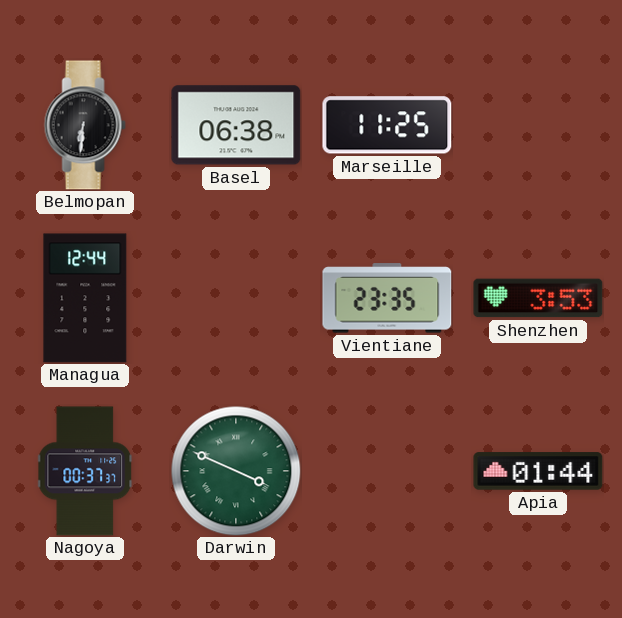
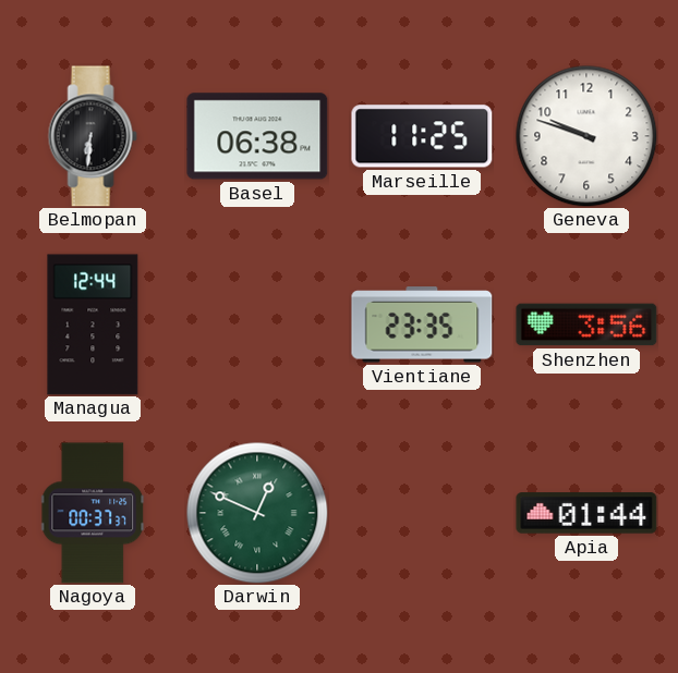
Geneva: none -> 9:48
Shenzhen: 3:53 -> 3:56
Darwin: 3:49 -> 12:49
